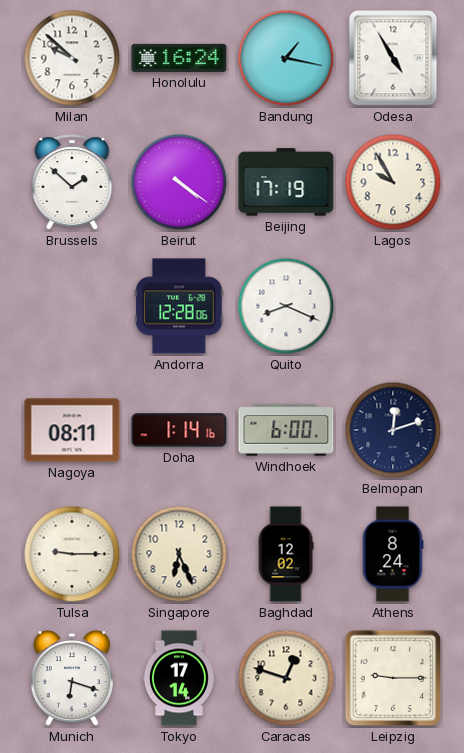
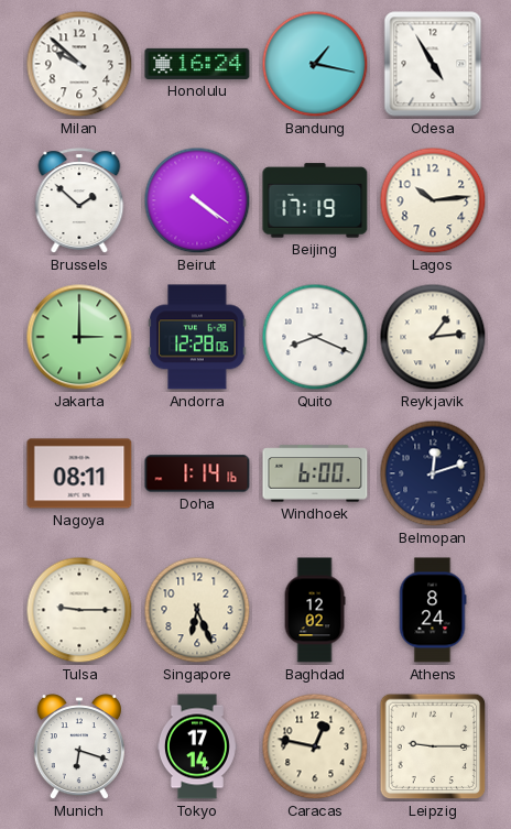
Lagos: 9:55 -> 10:14
Jakarta: none -> 3:00
Reykjavik: none -> 1:14
Caracas: 12:48 -> 12:47
